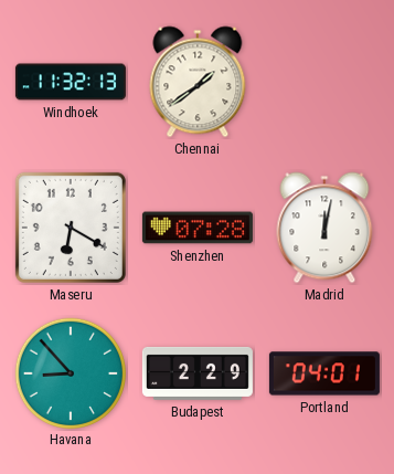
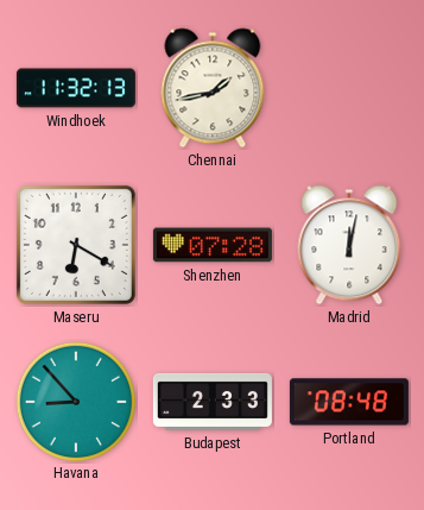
Chennai: 1:39 -> 1:43
Budapest: 2:29 -> 2:33
Portland: 04:01 -> 08:48
